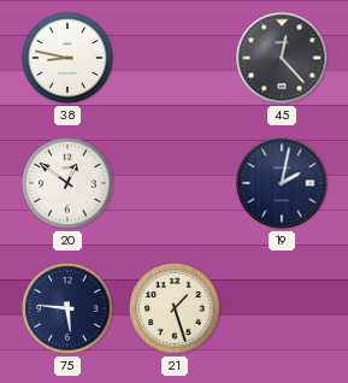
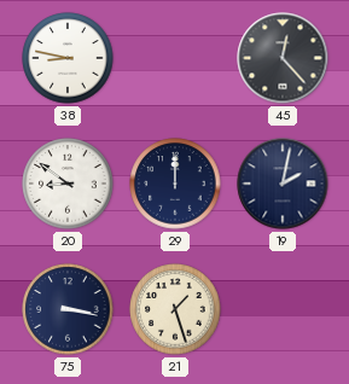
20: 12:51 -> 8:51
29: none -> 12:00
75: 5:46 -> 3:17
